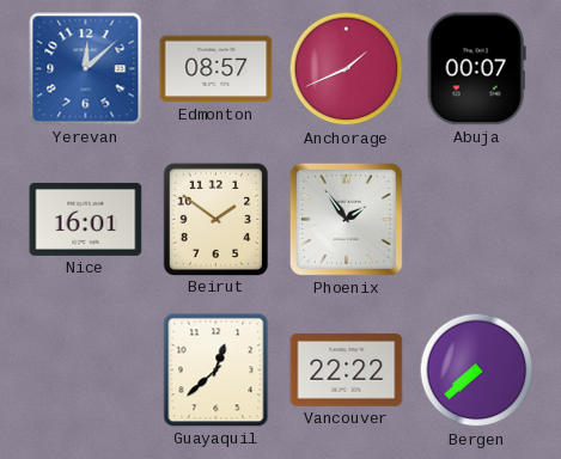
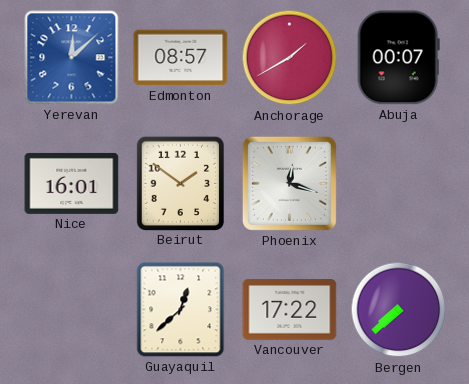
Anchorage: 1:41 -> 1:40
Phoenix: 1:54 -> 12:18
Vancouver: 22:22 -> 17:22
